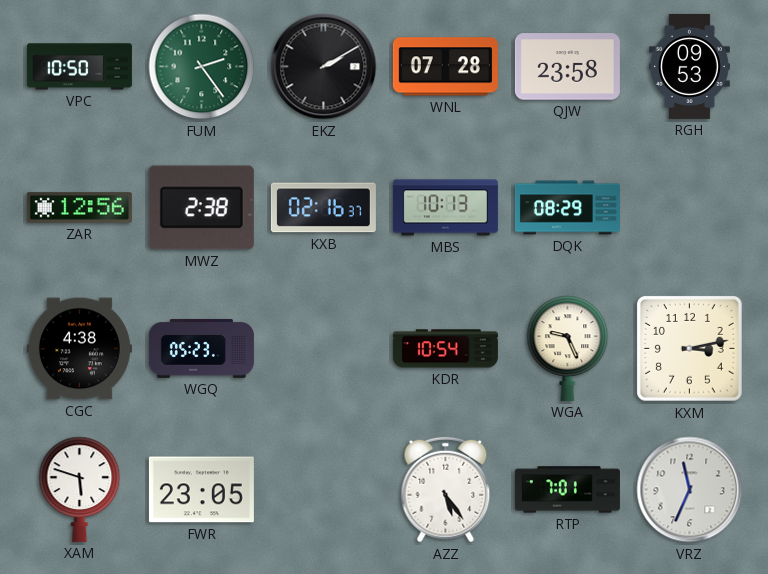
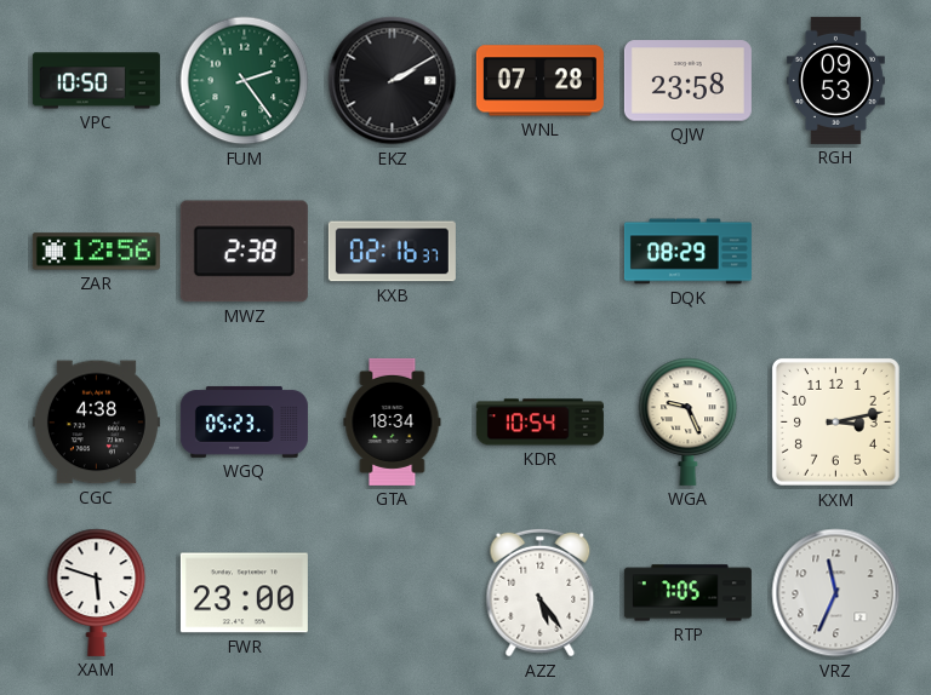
MBS: 10:13 -> none
GTA: none -> 18:34
FWR: 23:05 -> 23:00
RTP: 7:01 -> 7:05
